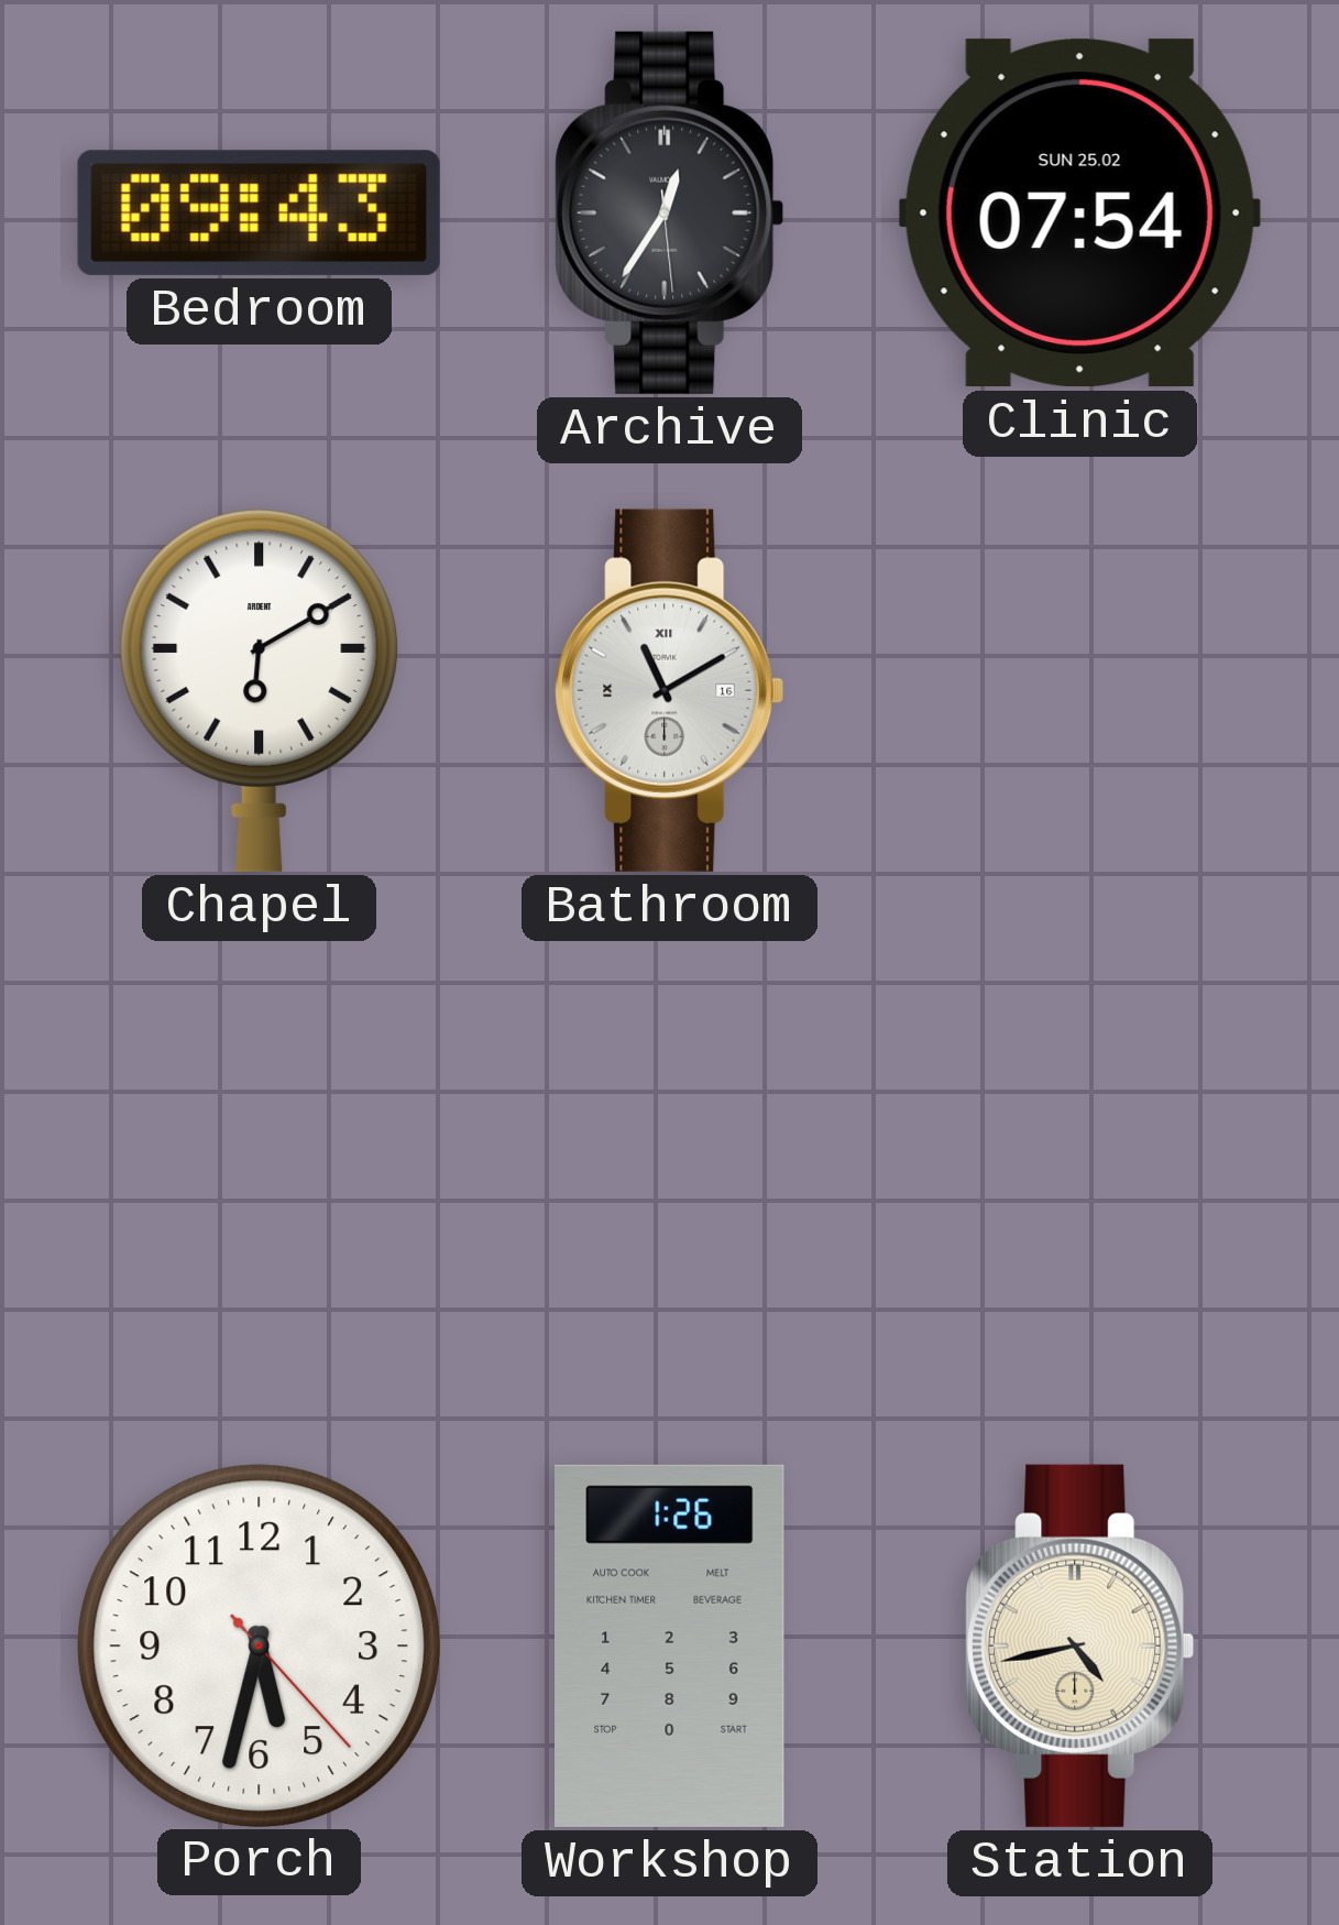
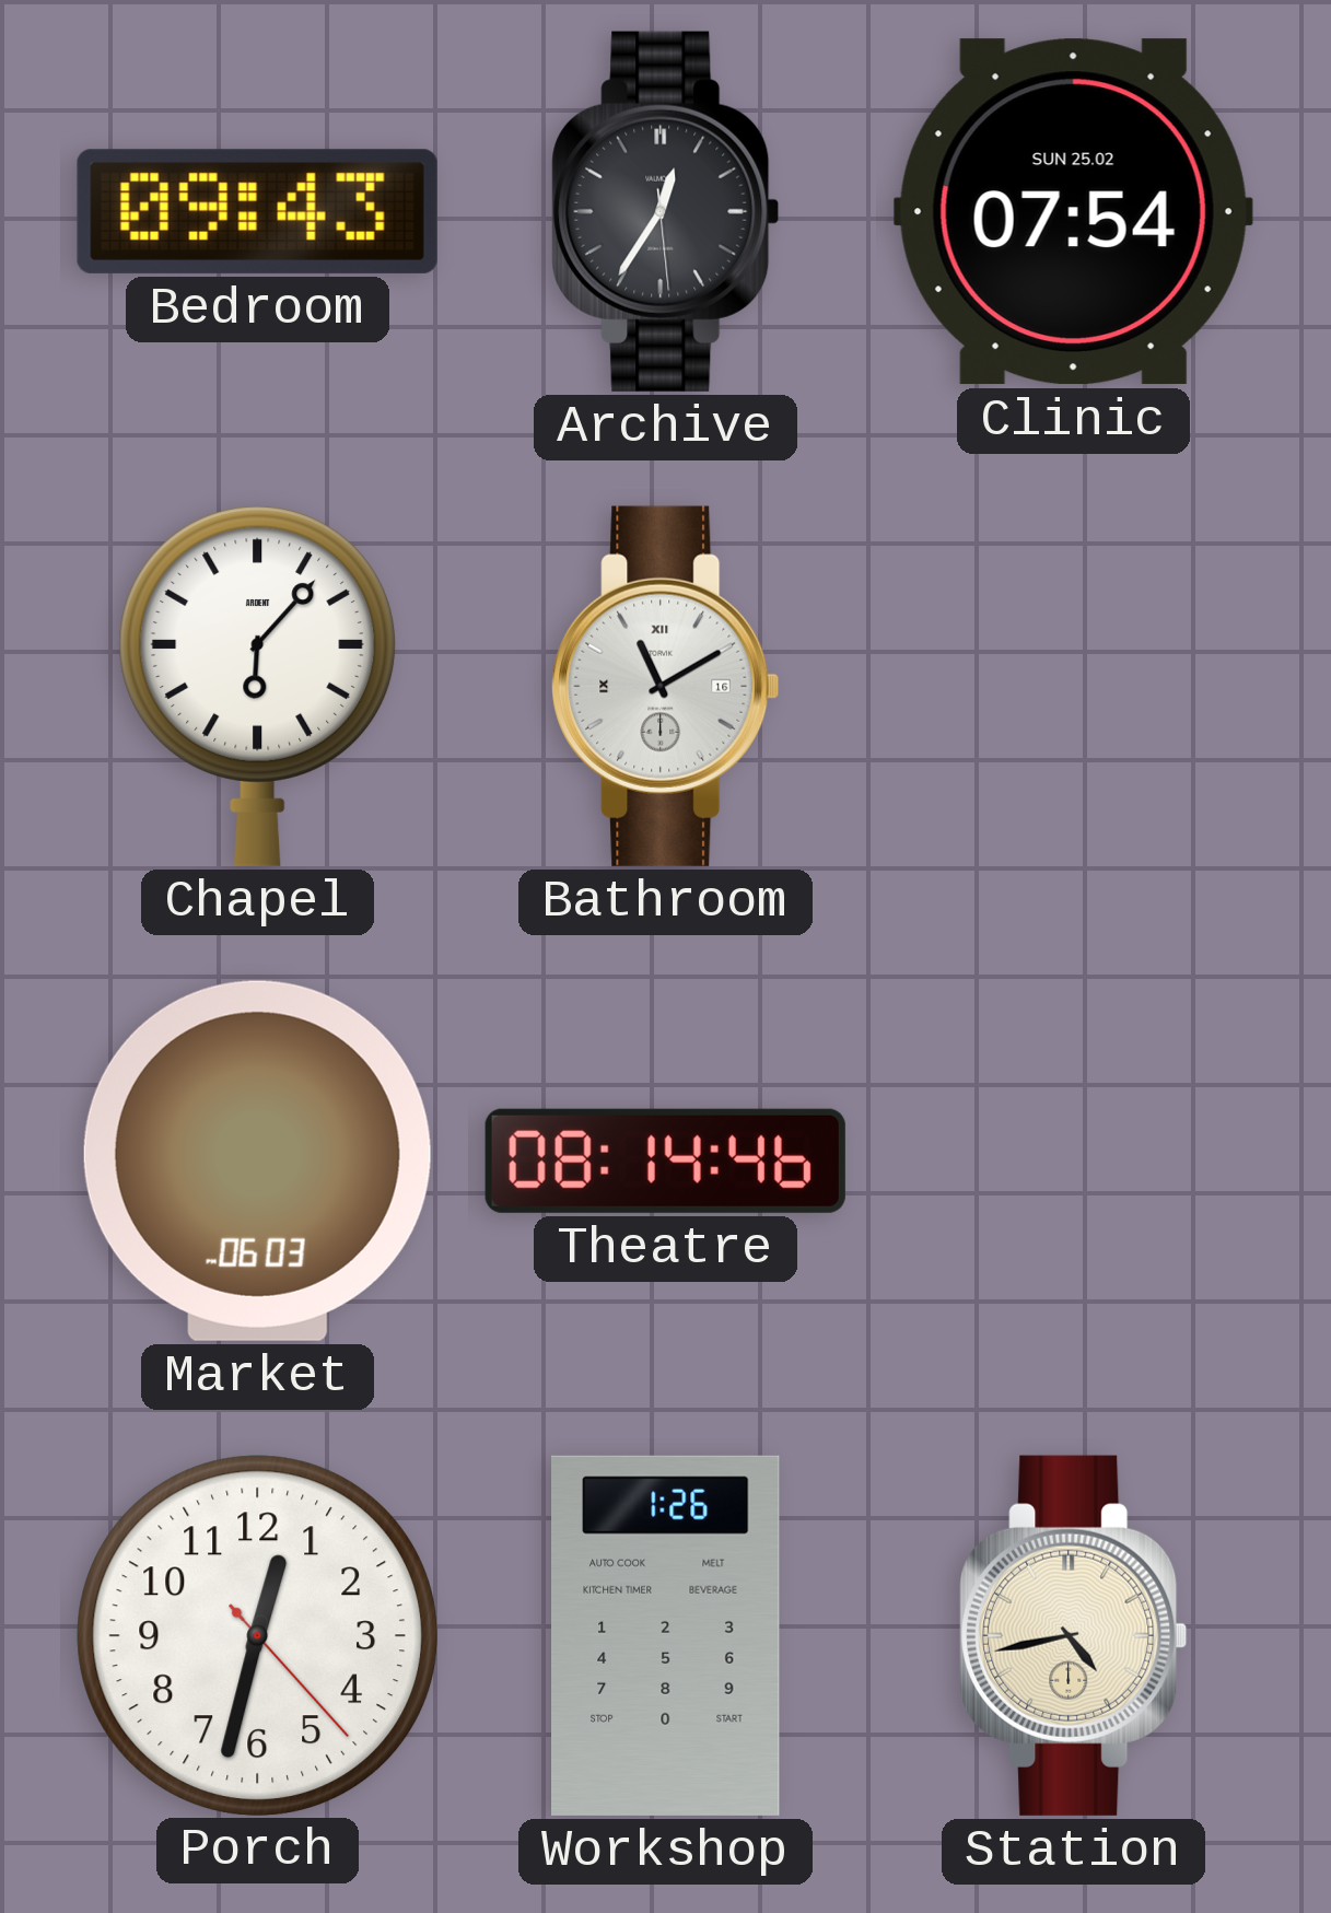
Chapel: 6:10 -> 6:07
Market: none -> 06:03
Theatre: none -> 08:14
Porch: 5:32 -> 12:32
